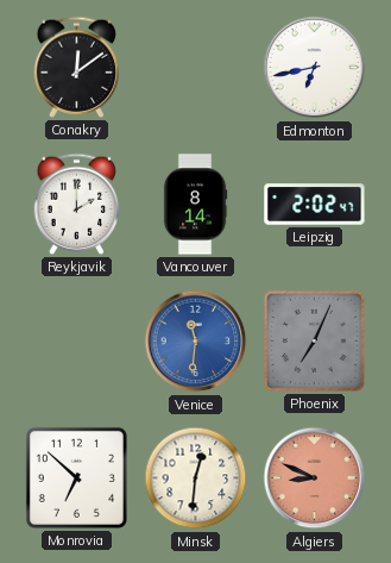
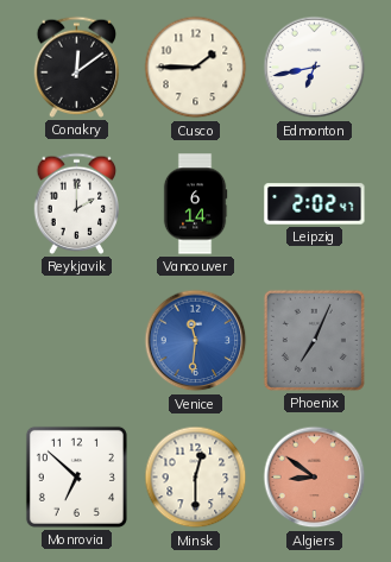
Cusco: none -> 1:45
Vancouver: 8:14 -> 6:14
Minsk: 12:31 -> 12:30
Algiers: 8:49 -> 8:51
